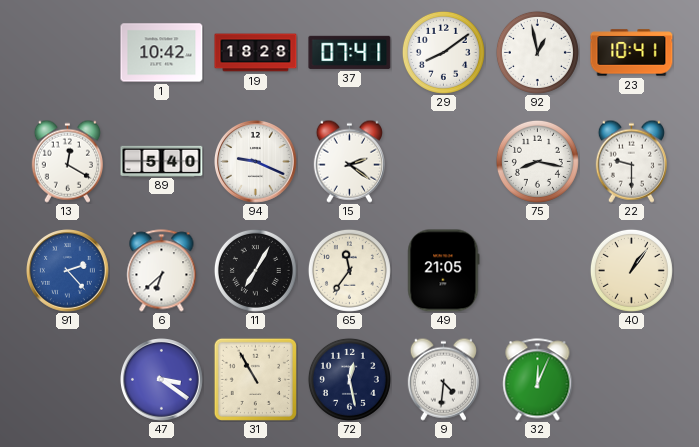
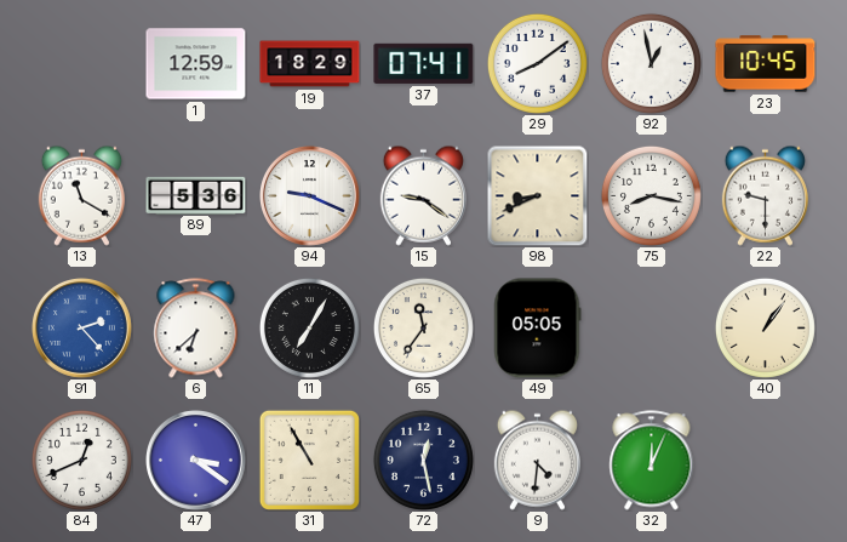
1: 10:42 -> 12:59
19: 18:28 -> 18:29
23: 10:41 -> 10:45
13: 12:20 -> 11:20
89: 5:40 -> 5:36
15: 2:21 -> 9:21
98: none -> 8:41
49: 21:05 -> 05:05
84: none -> 12:41
